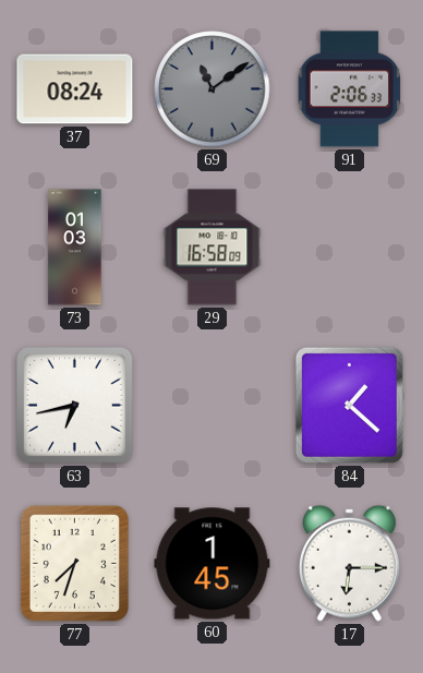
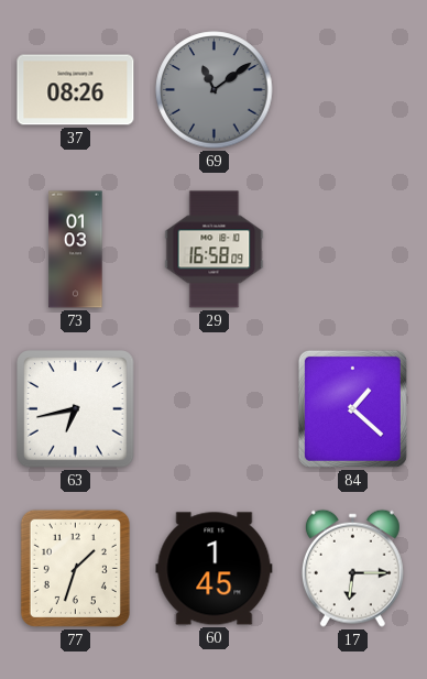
37: 08:24 -> 08:26
91: 2:06 -> none
77: 7:33 -> 1:33
